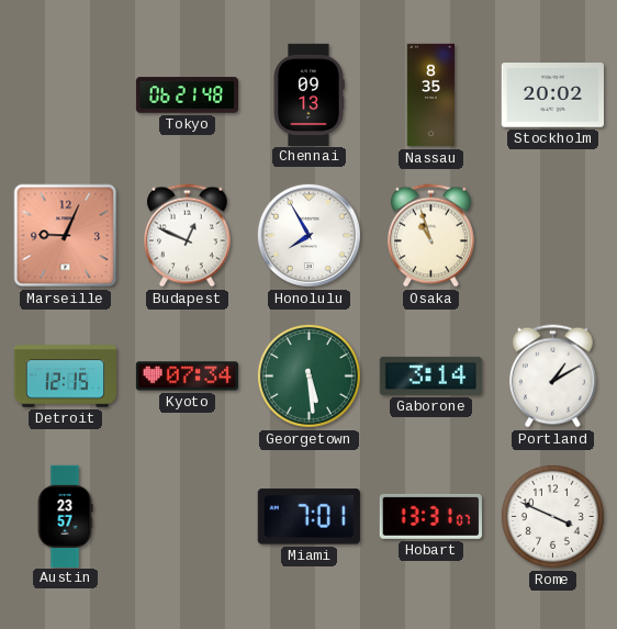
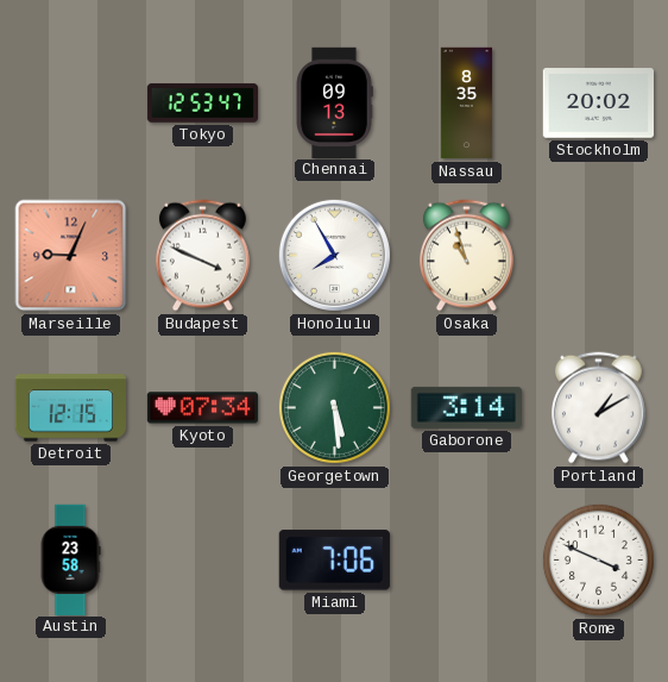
Tokyo: 06:21 -> 12:53
Budapest: 12:49 -> 3:49
Austin: 23:57 -> 23:58
Miami: 7:01 -> 7:06
Hobart: 13:31 -> none
